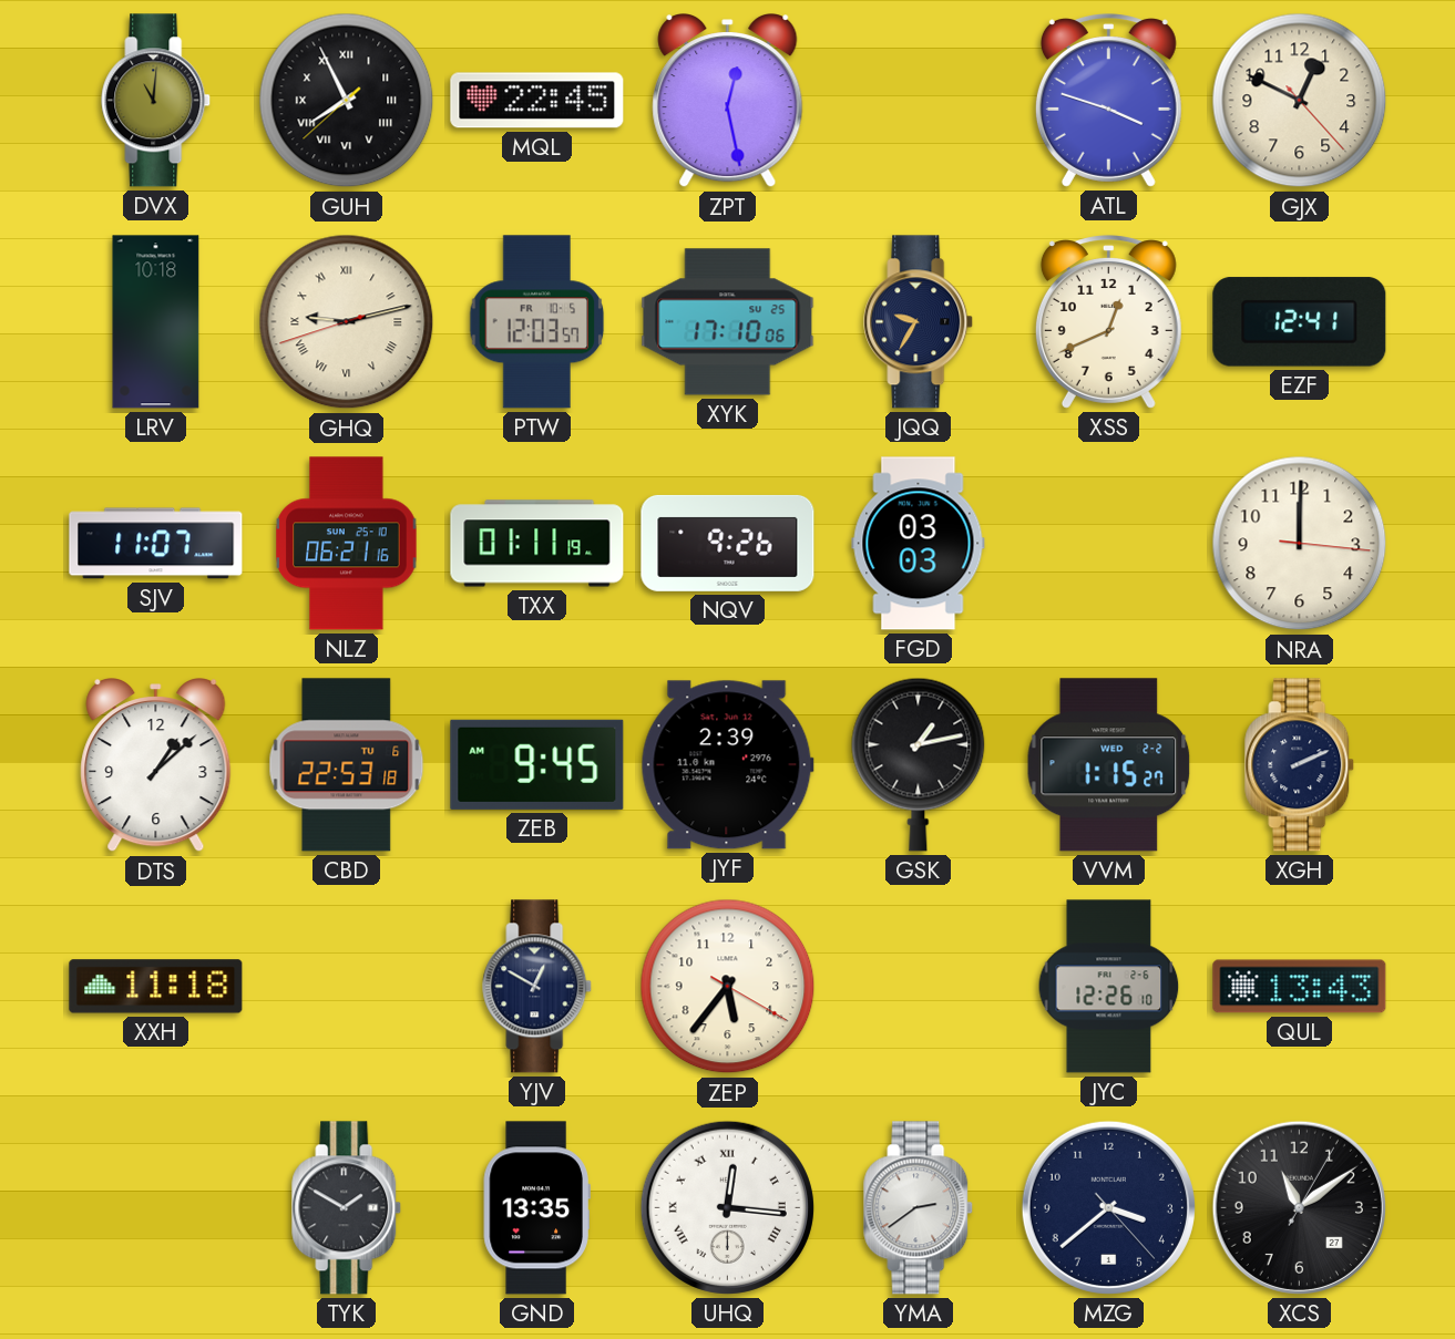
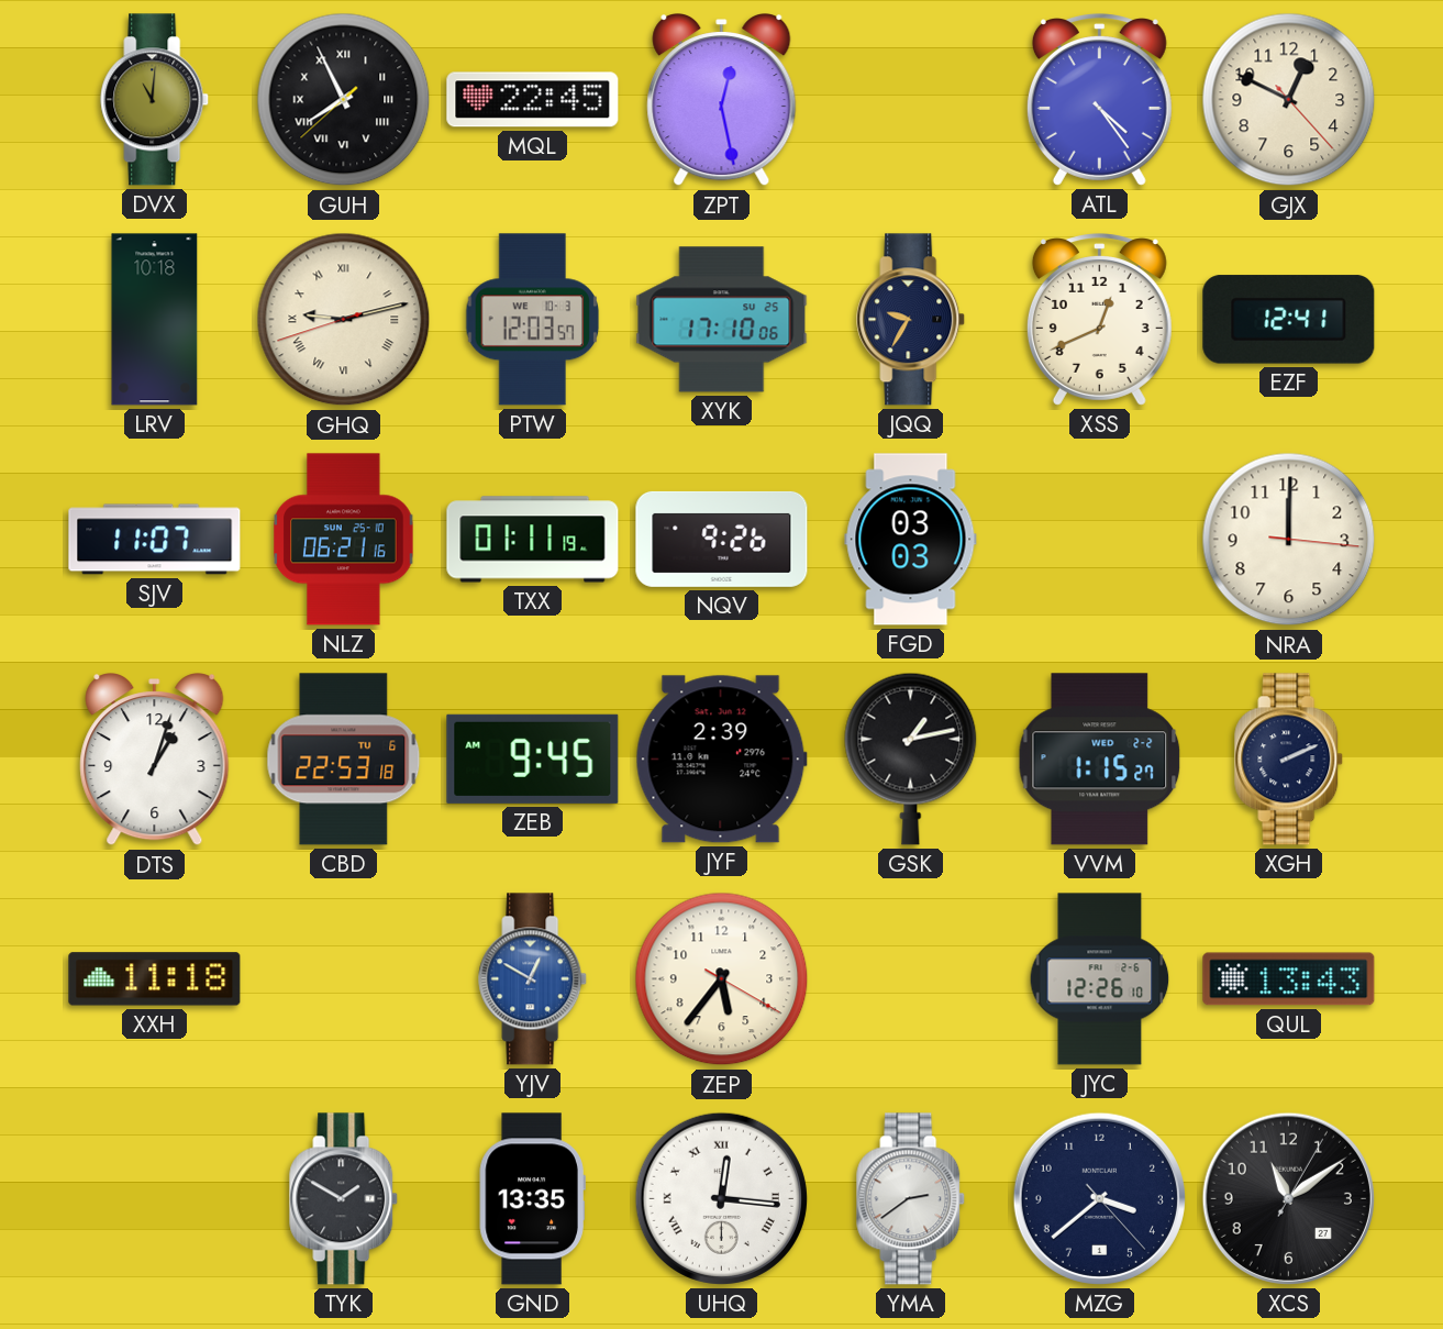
ATL: 3:48 -> 4:24
PTW date: FR 10-5 -> WE 10-3
DTS: 1:08 -> 1:03
YJV dial: navy -> blue
